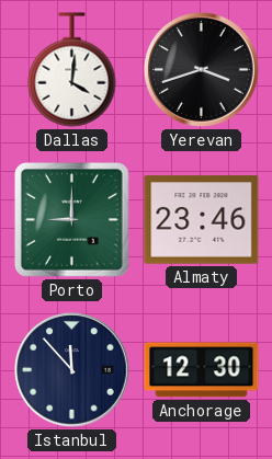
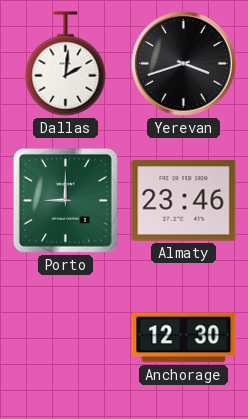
Dallas: 4:01 -> 2:01
Istanbul: 11:53 -> none
